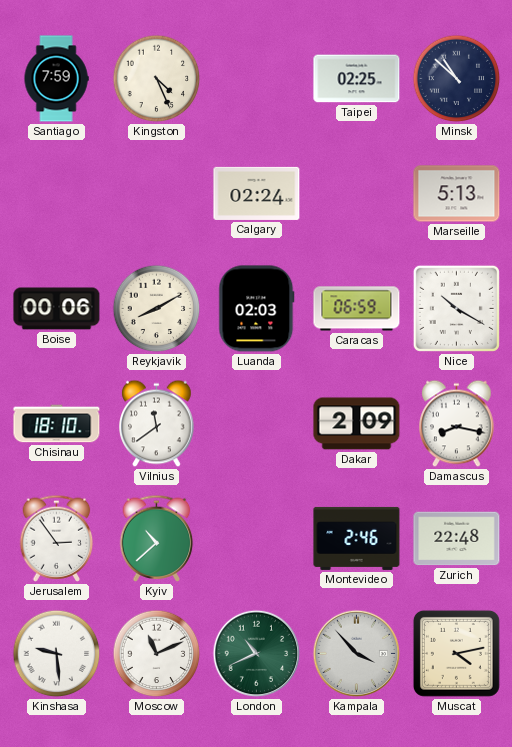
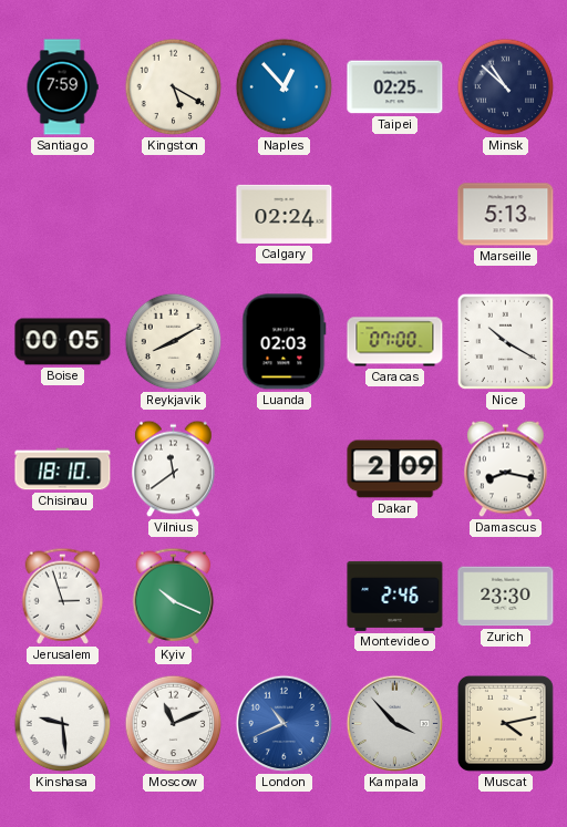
Kingston: 4:26 -> 5:20
Naples: none -> 12:53
Boise: 00:06 -> 00:05
Caracas: 06:59 -> 07:00
Jerusalem: 2:54 -> 2:57
Kyiv: 10:38 -> 10:19
Zurich: 22:48 -> 23:30
London dial: green -> blue
